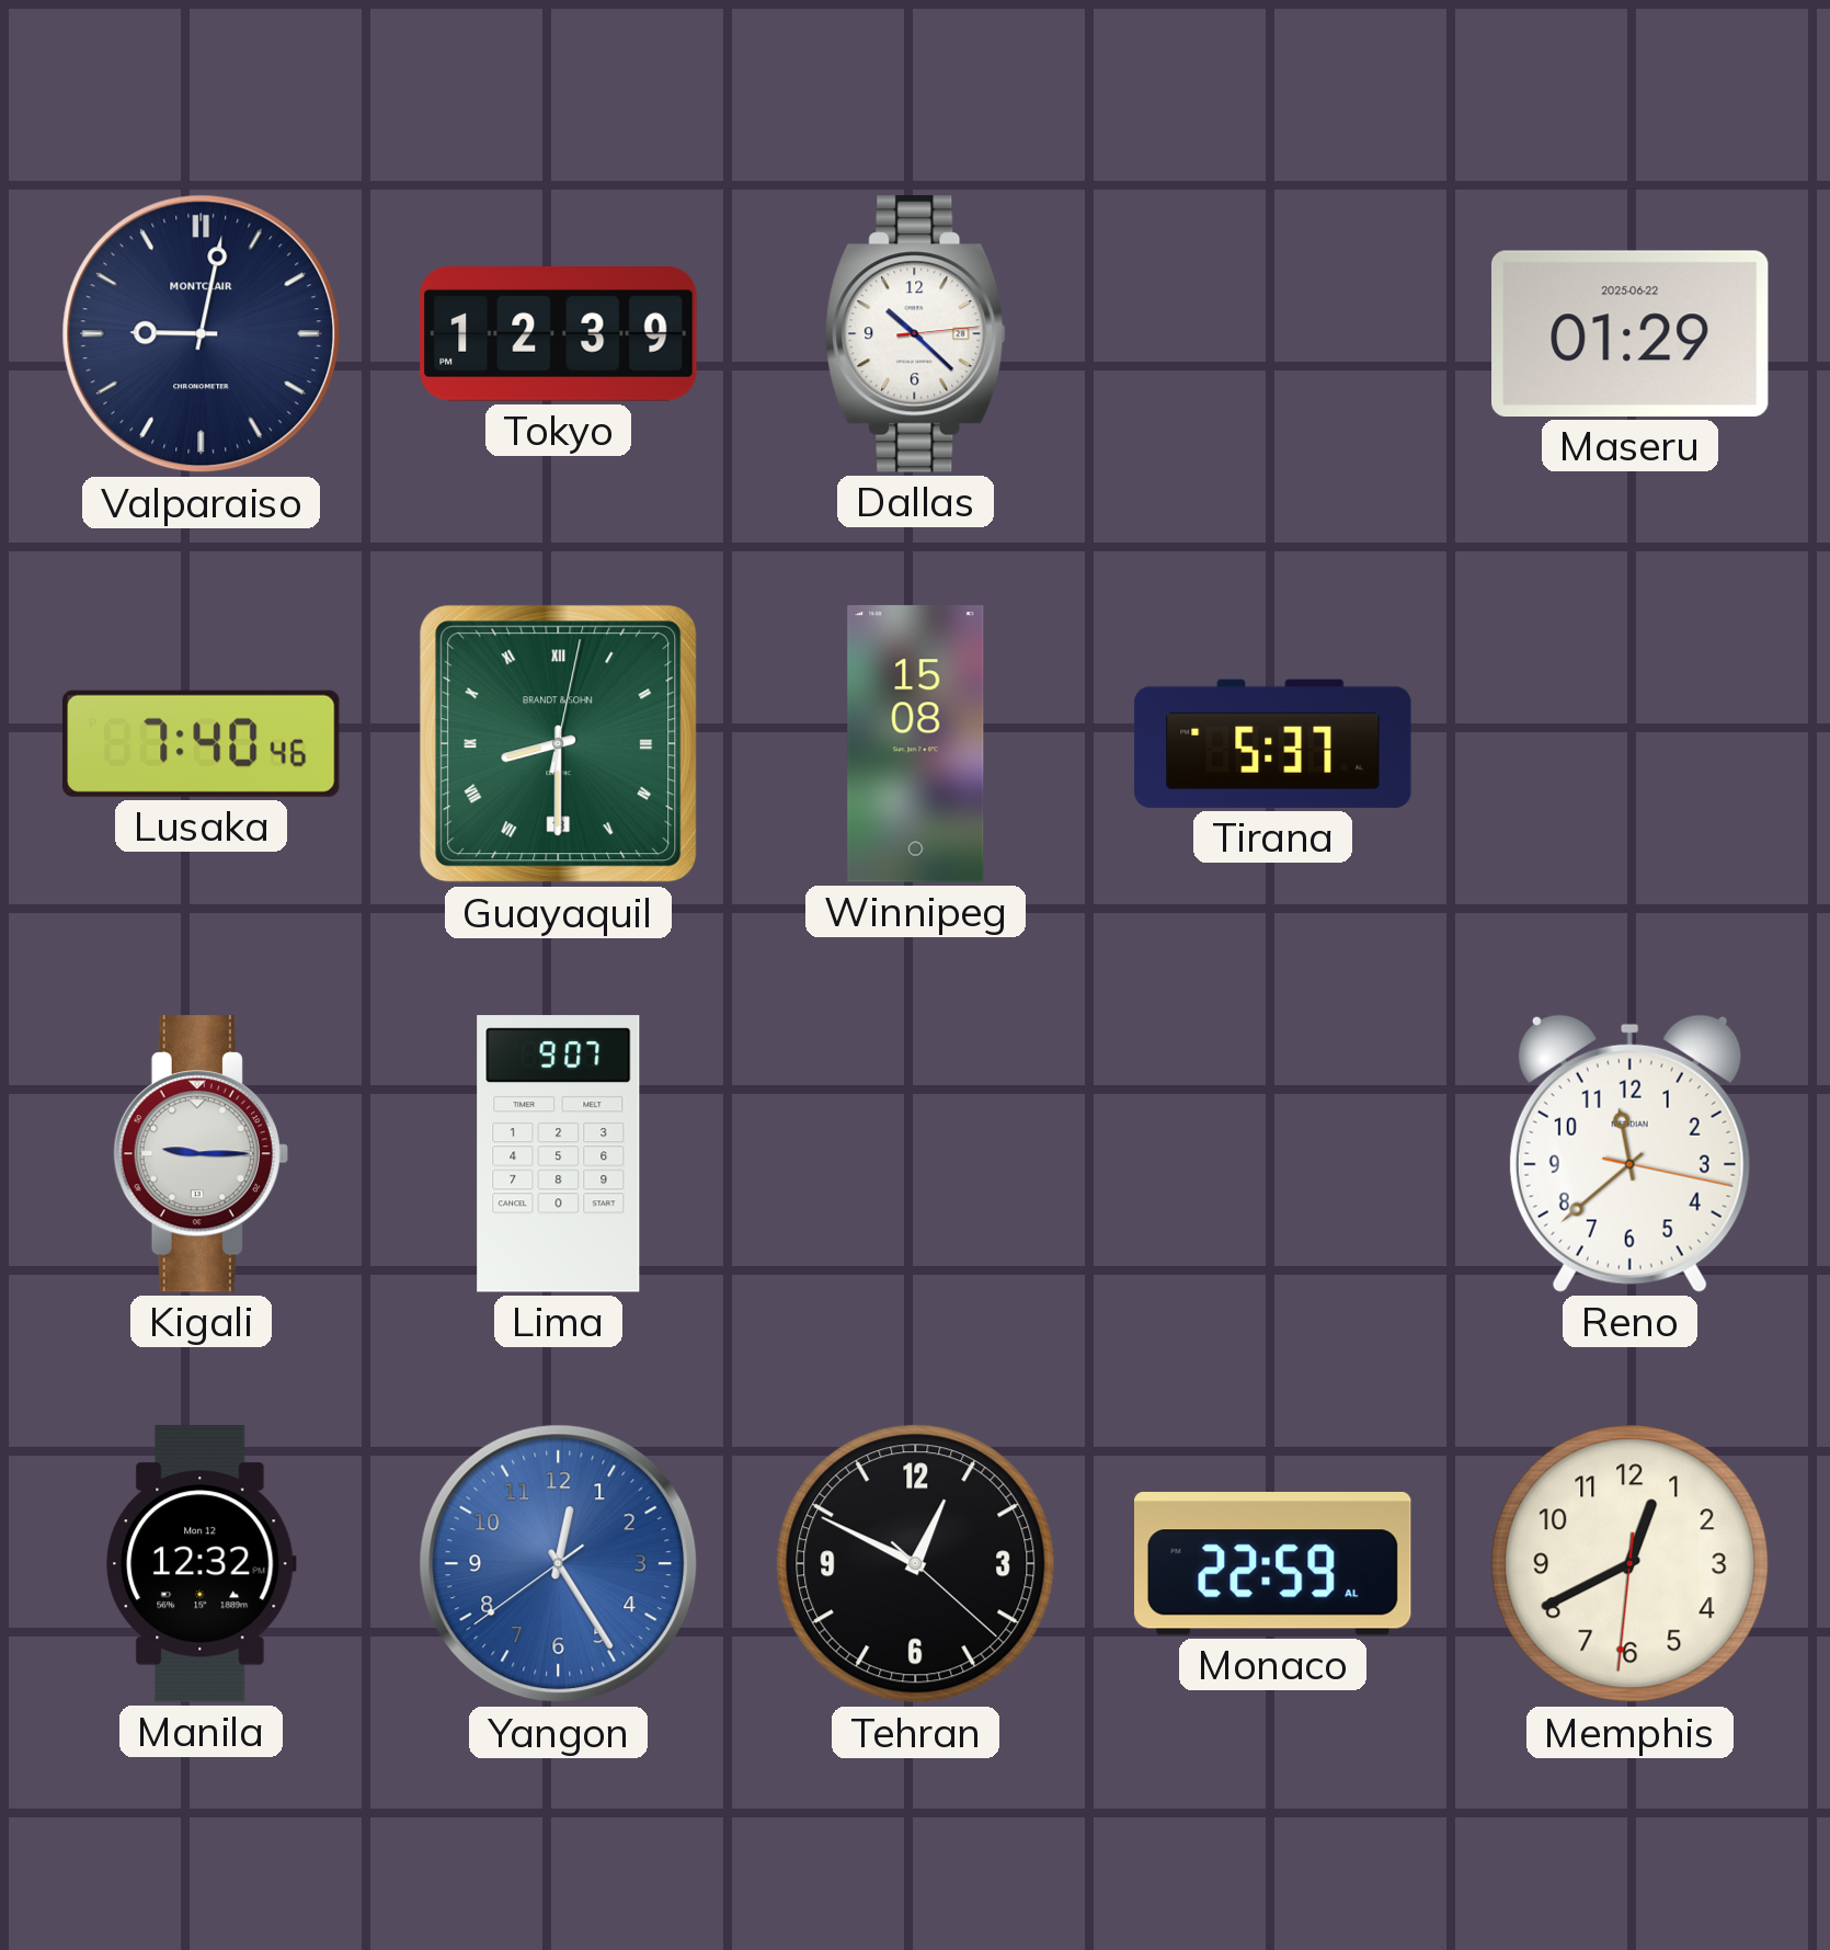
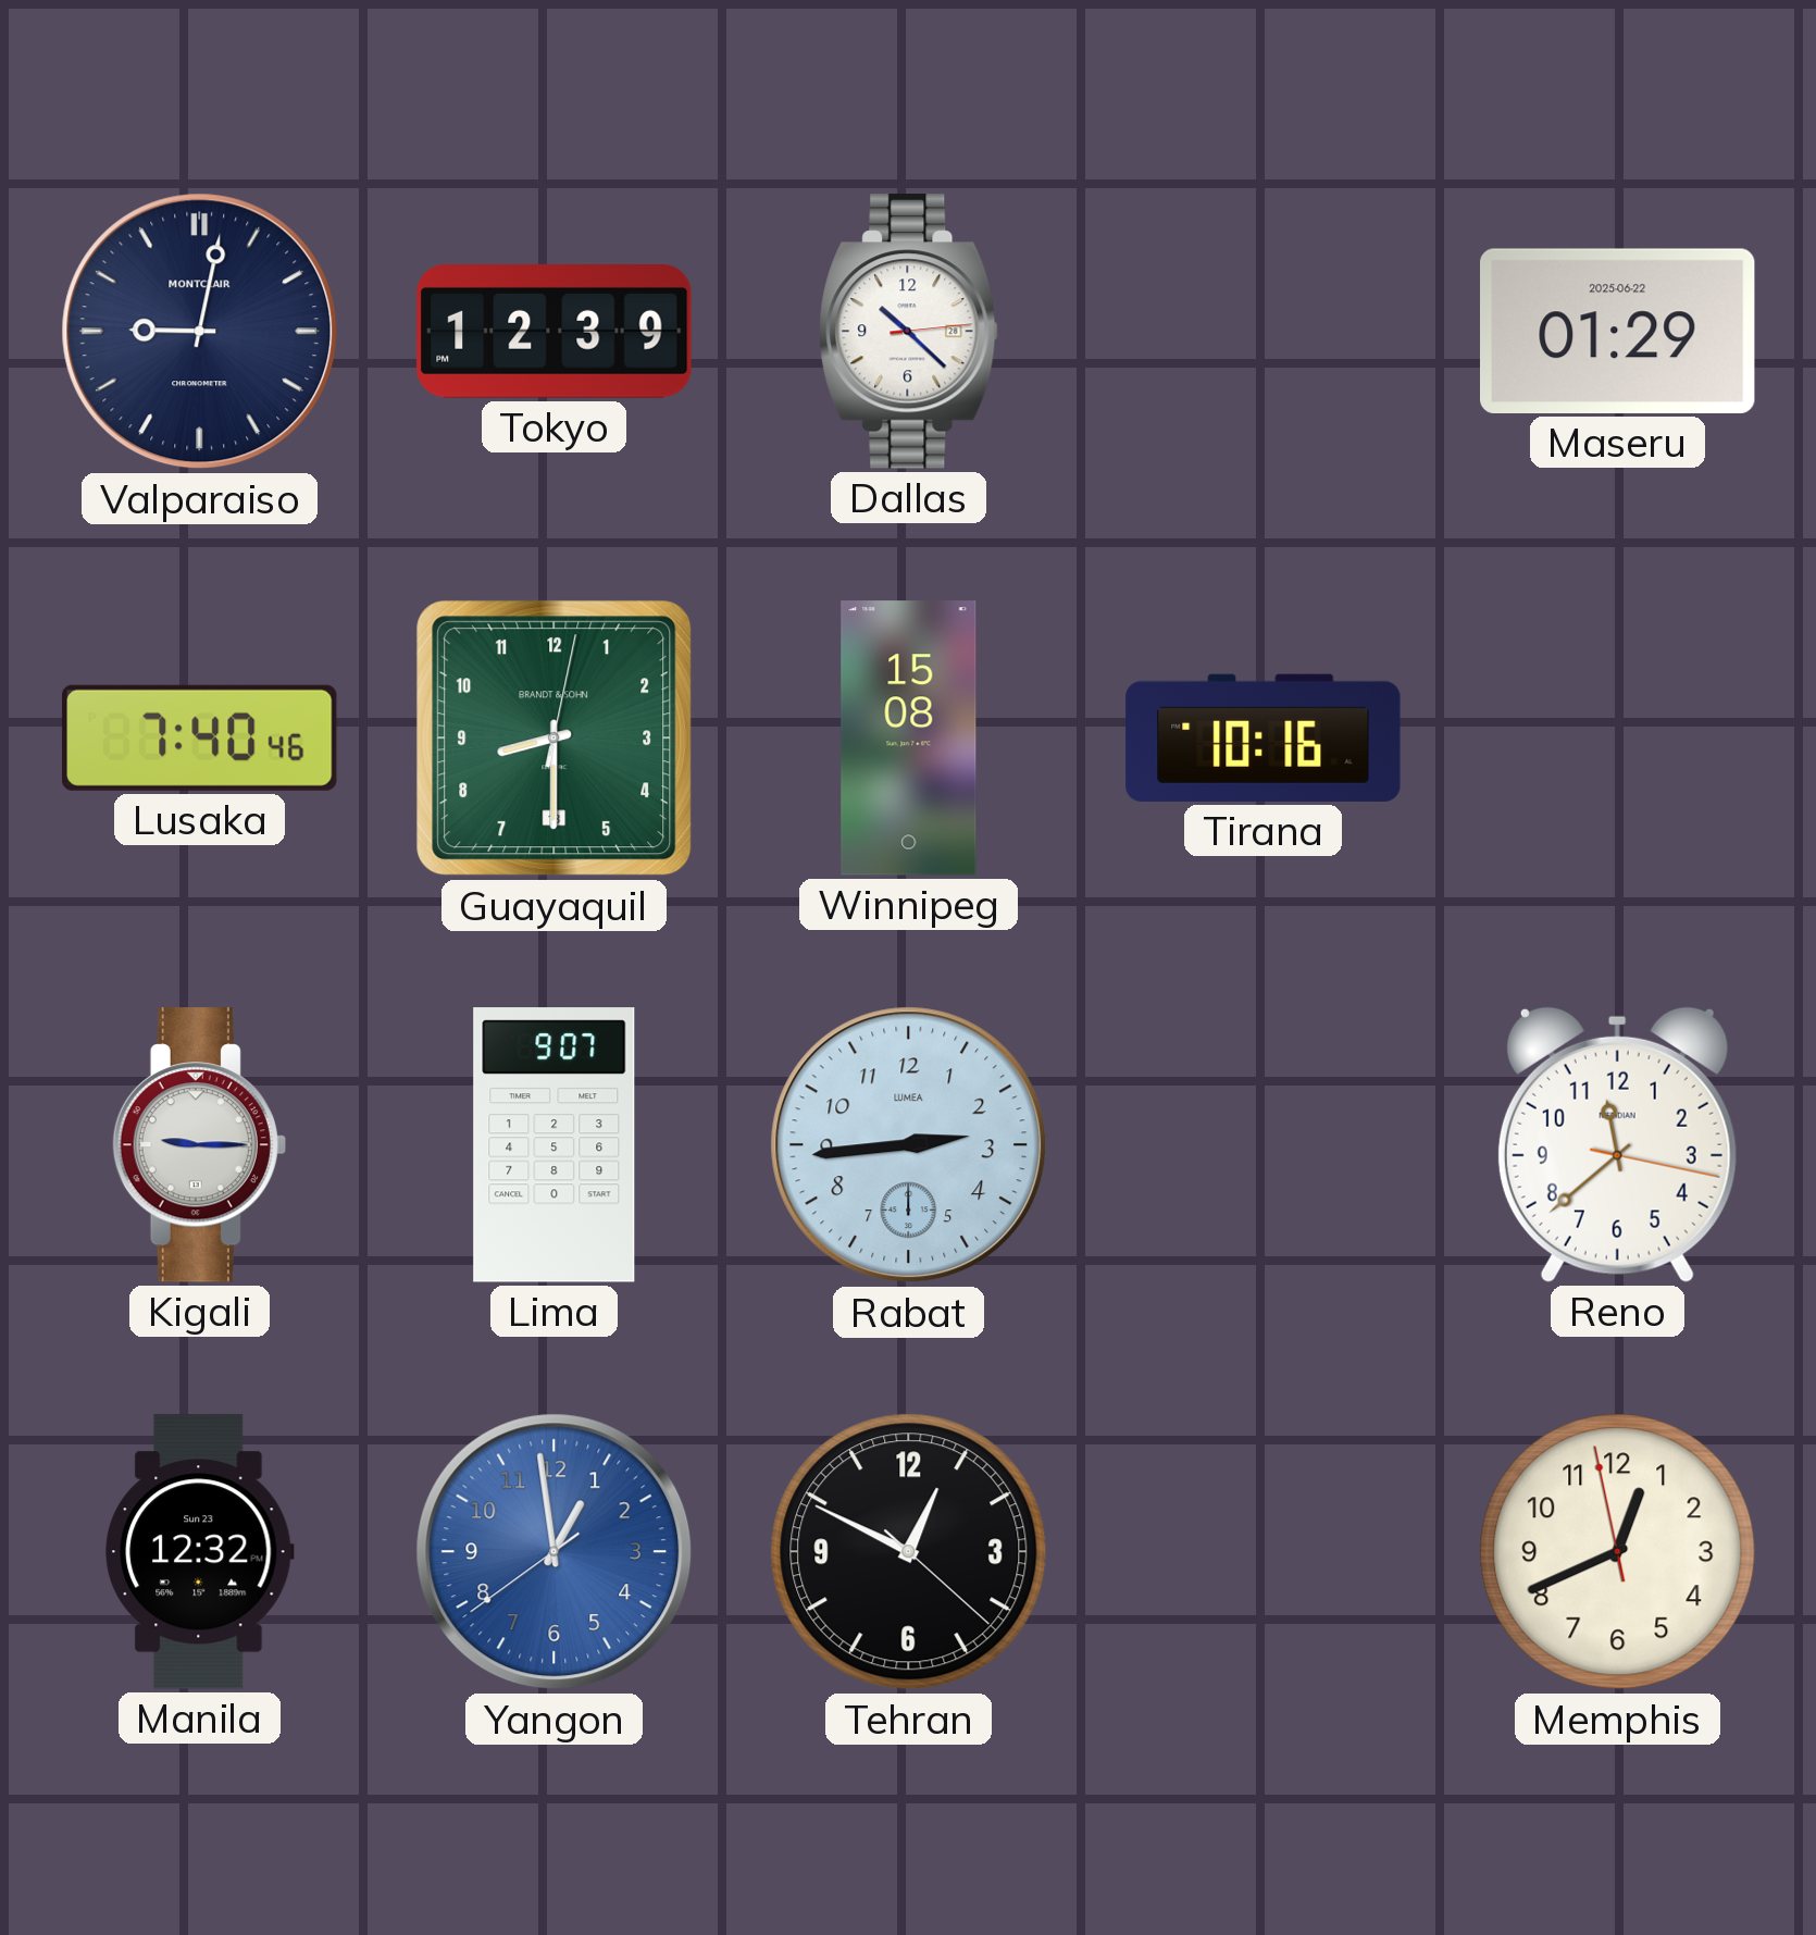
Guayaquil numerals: Roman -> Arabic
Tirana: 5:37 -> 10:16
Rabat: none -> 2:44
Manila date: Mon 12 -> Sun 23
Yangon: 12:24 -> 12:58
Monaco: 22:59 -> none
Memphis: 12:40:31 -> 12:40:58
